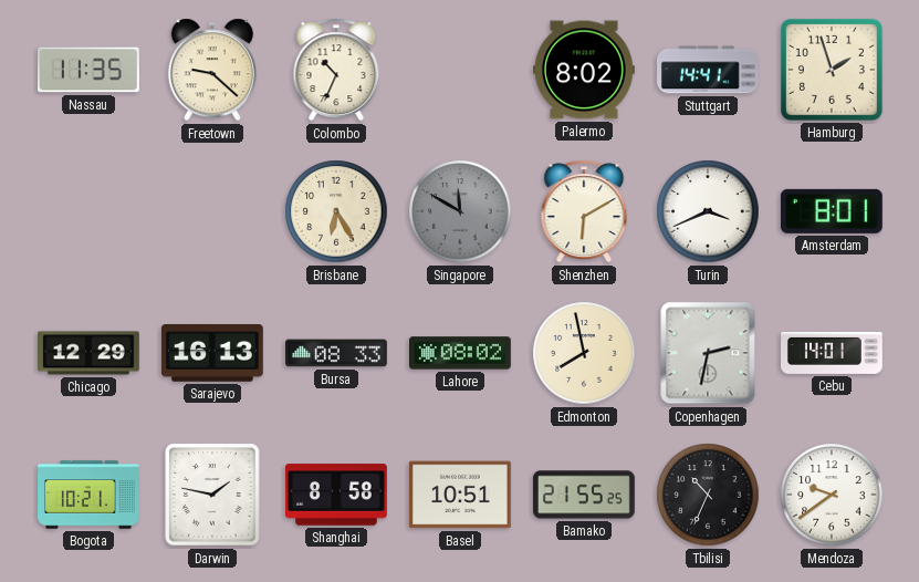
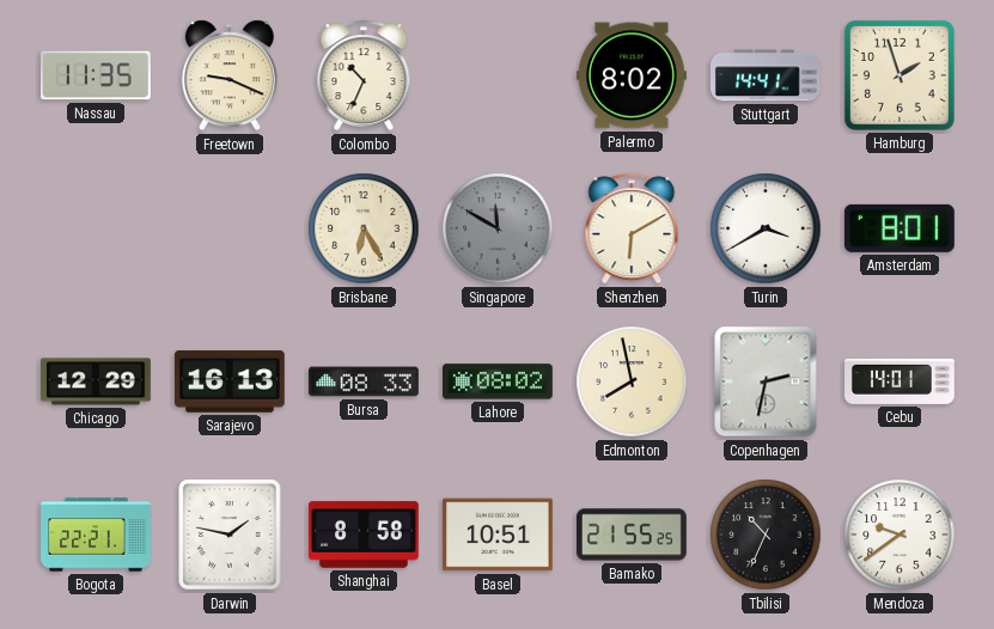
Freetown: 9:22 -> 9:19
Turin: 3:41 -> 3:40
Bogota: 10:21 -> 22:21
